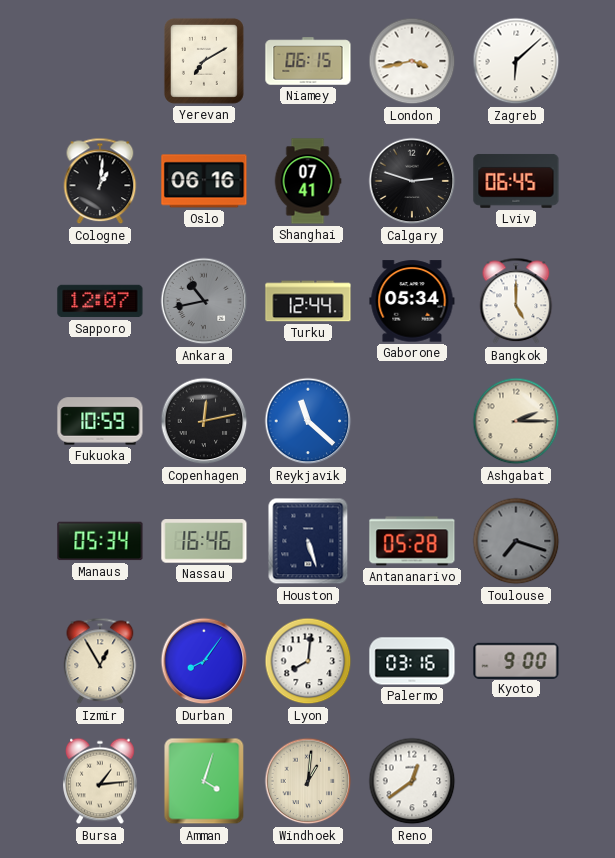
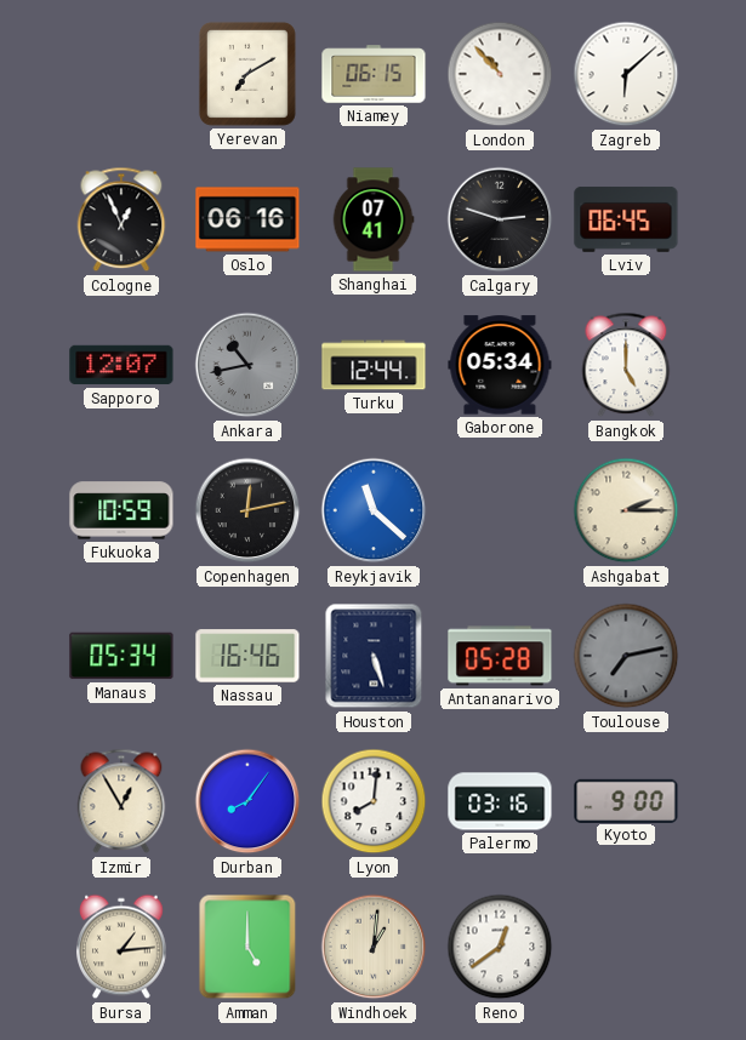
London: 3:43 -> 10:53
Cologne: 1:01 -> 12:56
Toulouse: 7:18 -> 7:13
Amman: 4:03 -> 5:00
